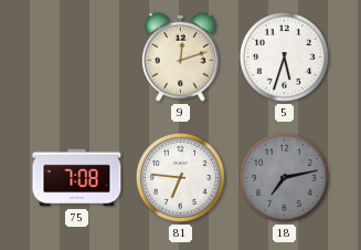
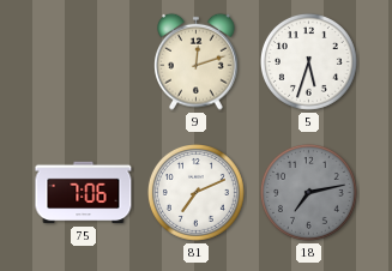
75: 7:08 -> 7:06
81: 6:46 -> 7:11
